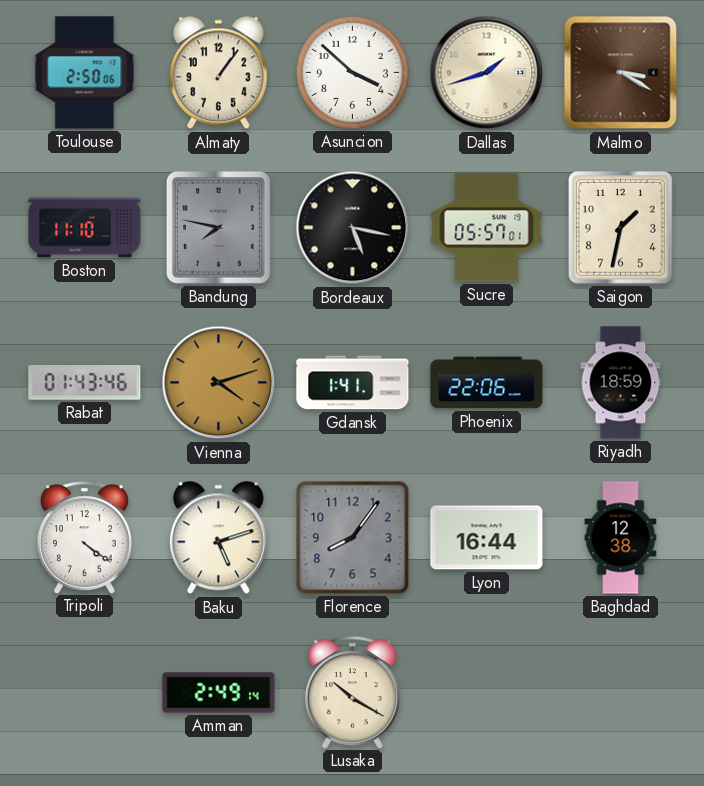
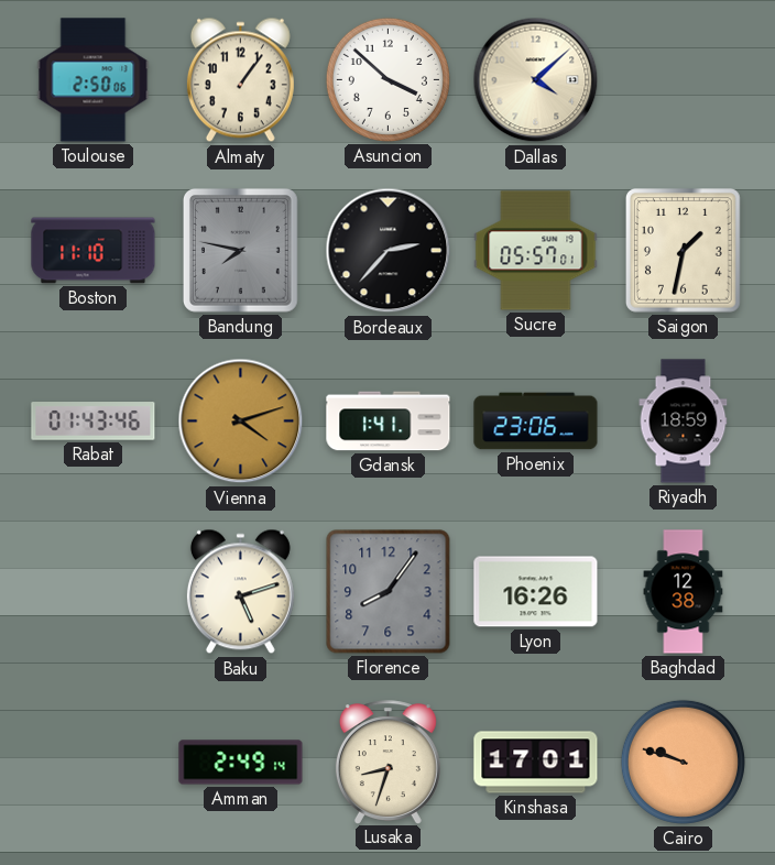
Dallas: 1:42 -> 4:08
Malmo: 3:20 -> none
Bordeaux: 5:17 -> 2:37
Phoenix: 22:06 -> 23:06
Tripoli: 4:21 -> none
Lyon: 16:44 -> 16:26
Lusaka: 10:20 -> 8:33
Kinshasa: none -> 17:01
Cairo: none -> 9:48
